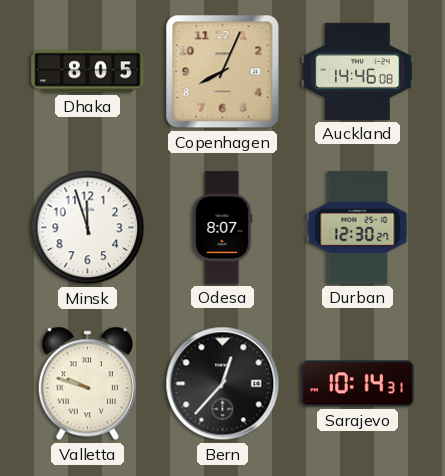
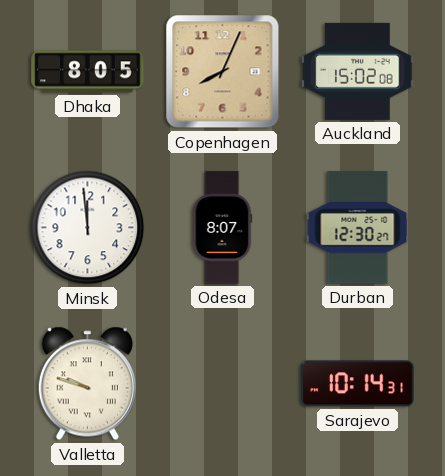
Auckland: 14:46 -> 15:02
Minsk: 11:57 -> 11:59
Bern: 12:37 -> none
